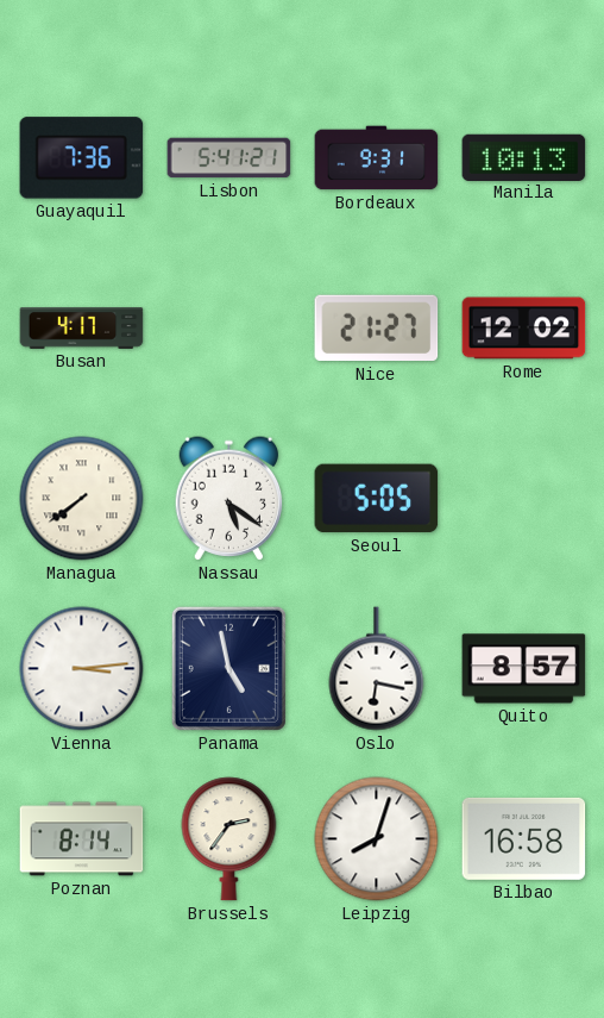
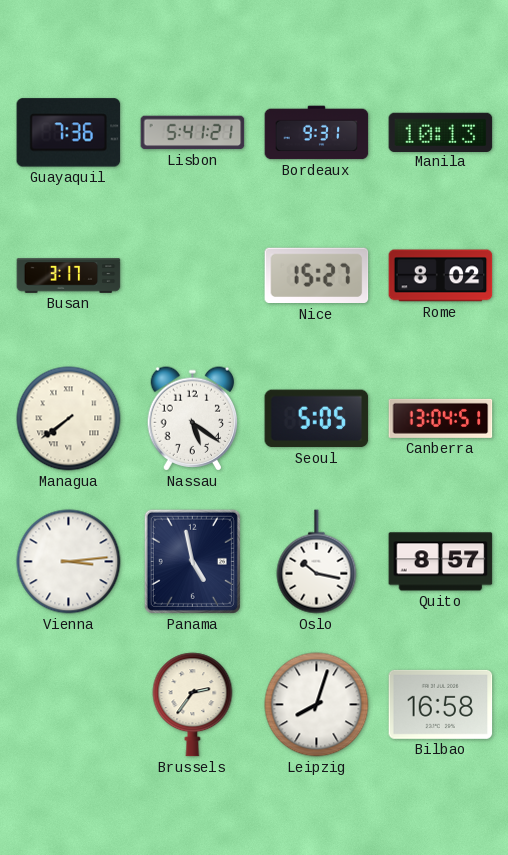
Busan: 4:17 -> 3:17
Nice: 21:27 -> 15:27
Rome: 12:02 -> 8:02
Canberra: none -> 13:04
Oslo: 6:17 -> 10:17
Poznan: 8:14 -> none
